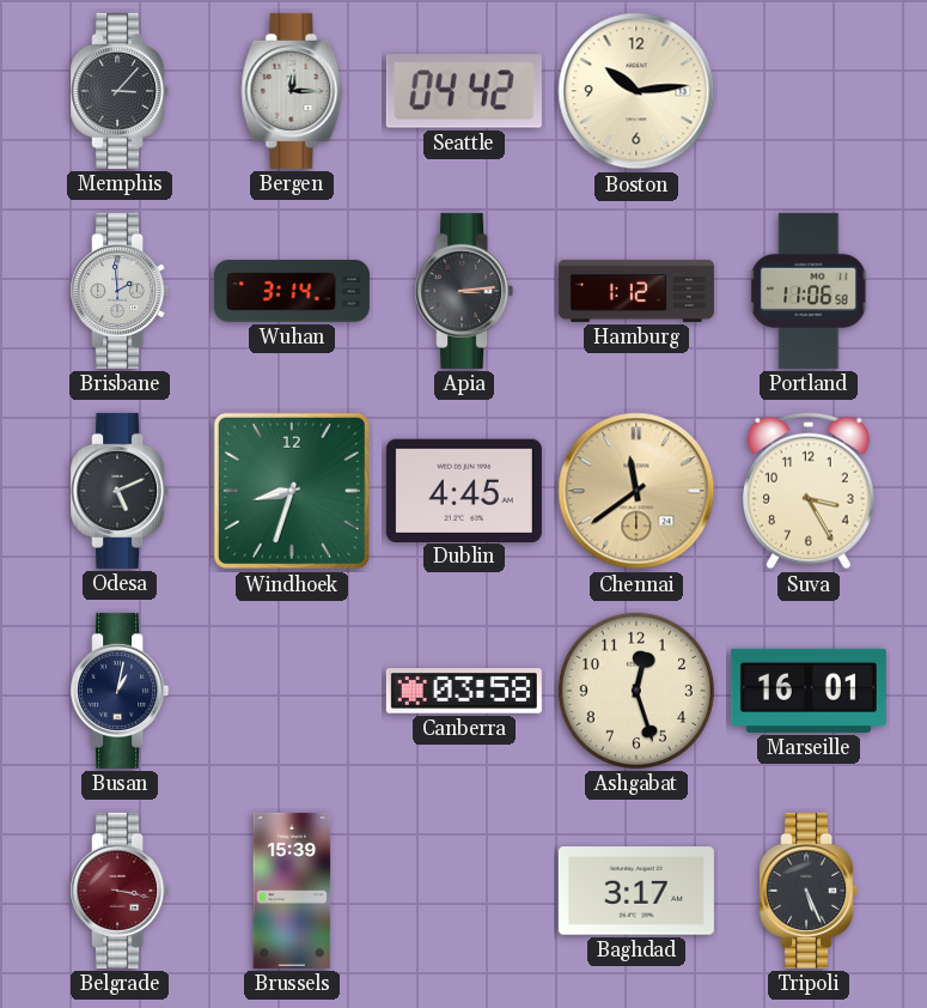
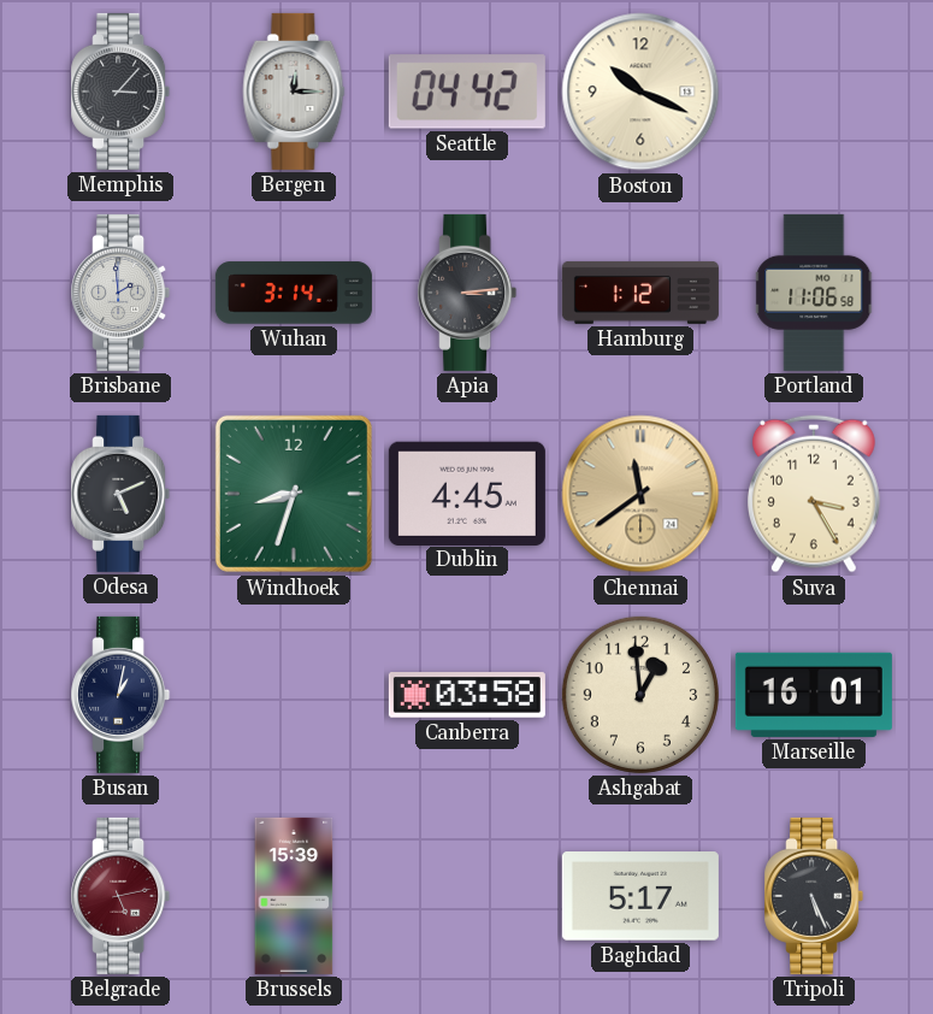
Boston: 10:14 -> 10:19
Ashgabat: 12:27 -> 12:59
Belgrade: 3:17 -> 5:13
Baghdad: 3:17 -> 5:17
